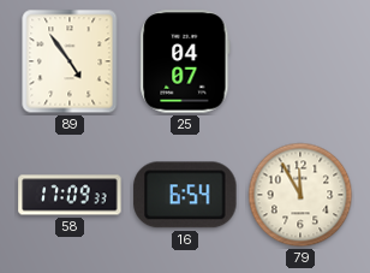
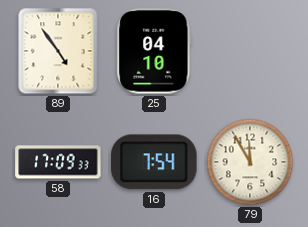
25: 04:07 -> 04:10
16: 6:54 -> 7:54
